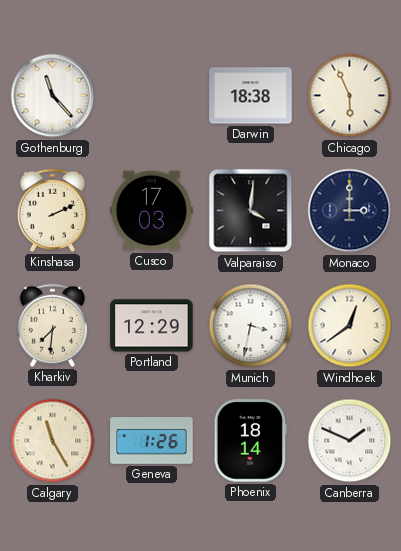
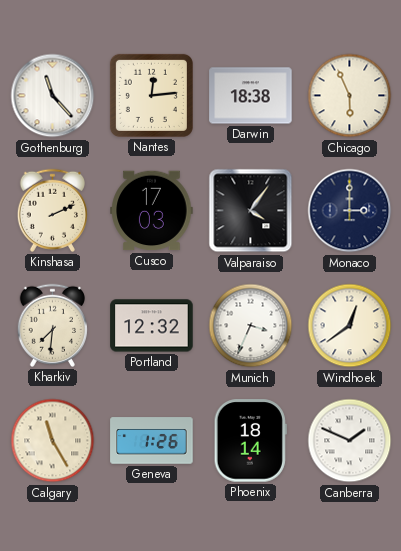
Nantes: none -> 12:14
Valparaiso: 4:01 -> 4:06
Portland: 12:29 -> 12:32
Munich: 3:32 -> 3:34
